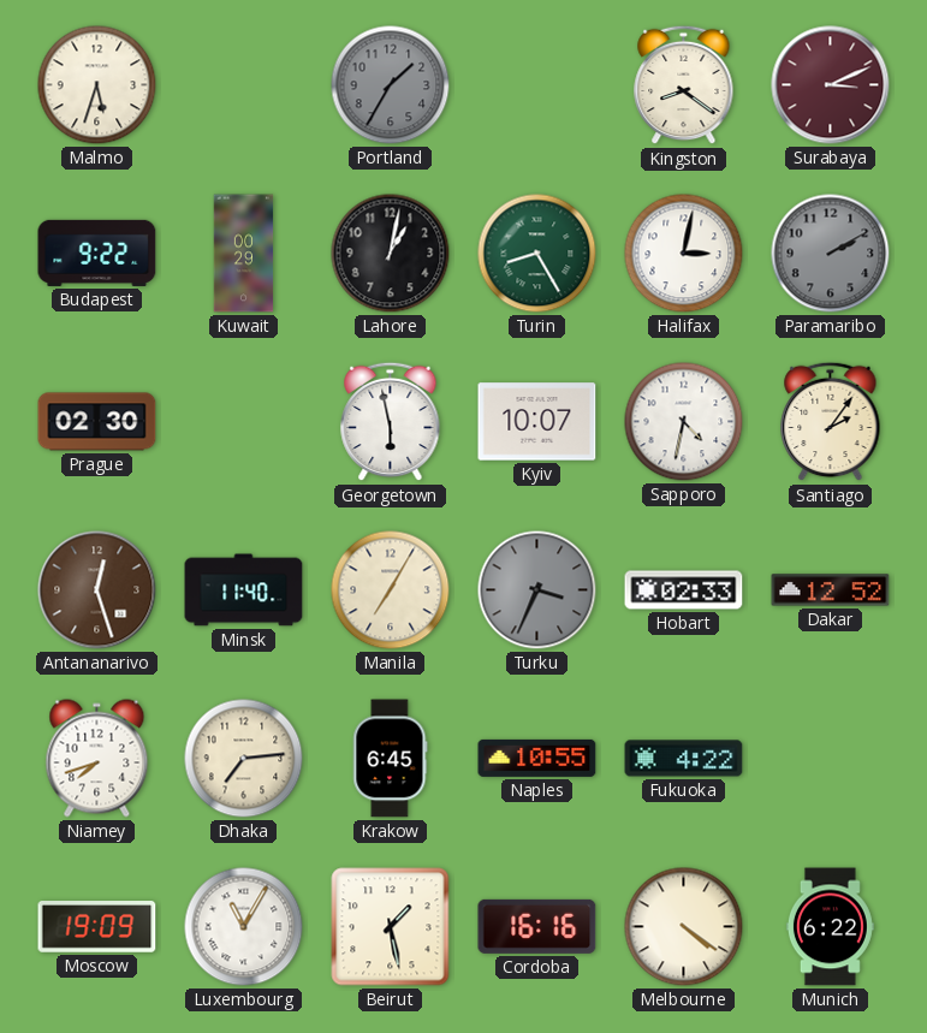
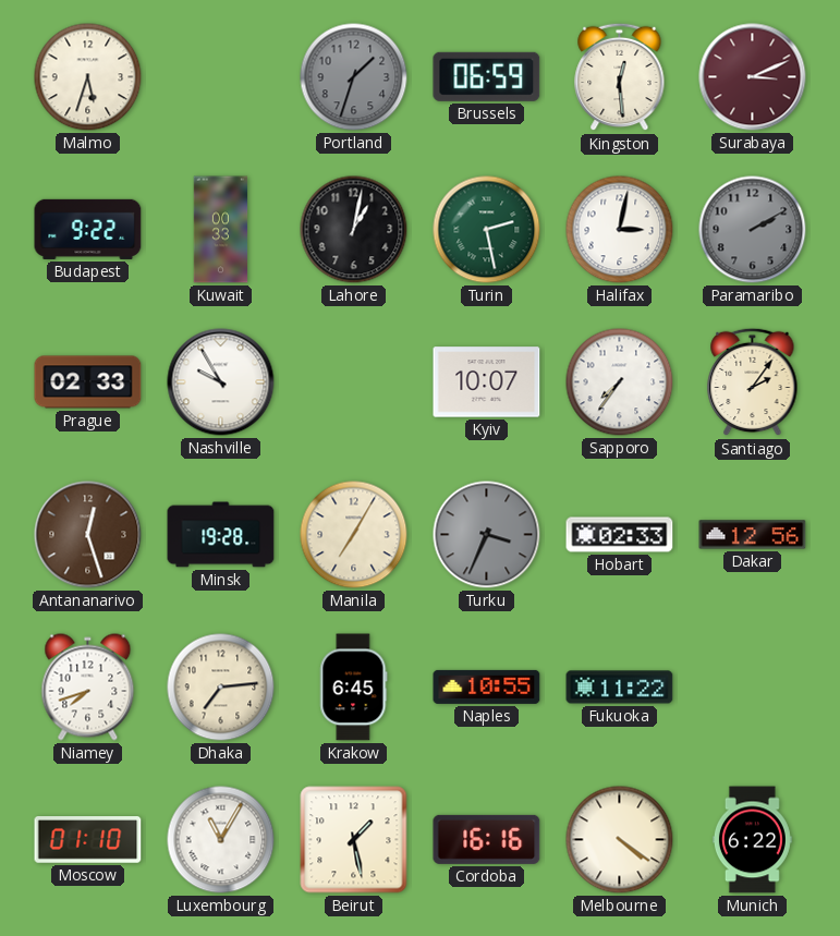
Portland: 1:35 -> 1:33
Brussels: none -> 06:59
Kingston: 8:21 -> 12:29
Kuwait: 00:29 -> 00:33
Turin: 8:25 -> 2:28
Prague: 02:30 -> 02:33
Nashville: none -> 9:55
Georgetown: 5:58 -> none
Sapporo: 4:32 -> 7:36
Minsk: 11:40 -> 19:28
Dakar: 12:52 -> 12:56
Fukuoka: 4:22 -> 11:22
Moscow: 19:09 -> 01:10
